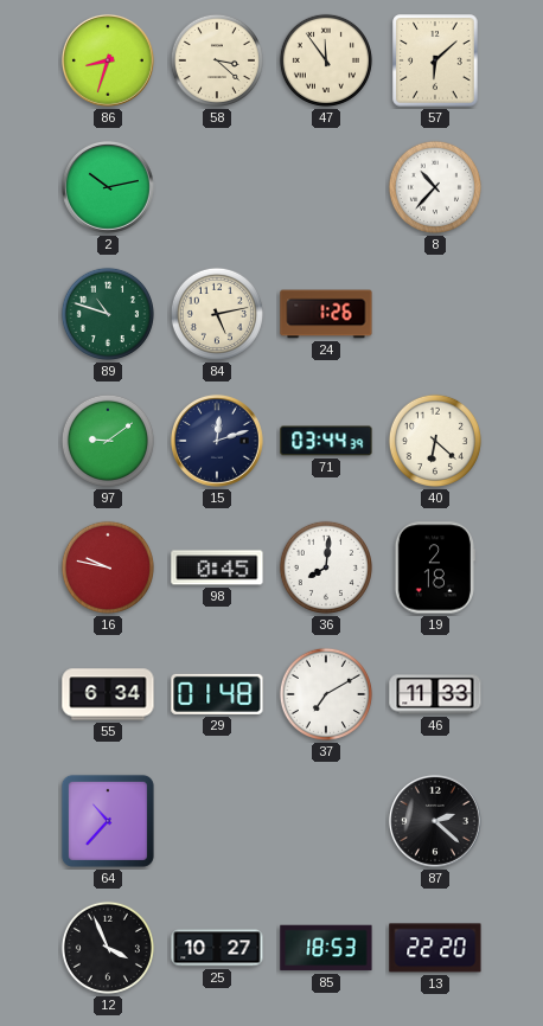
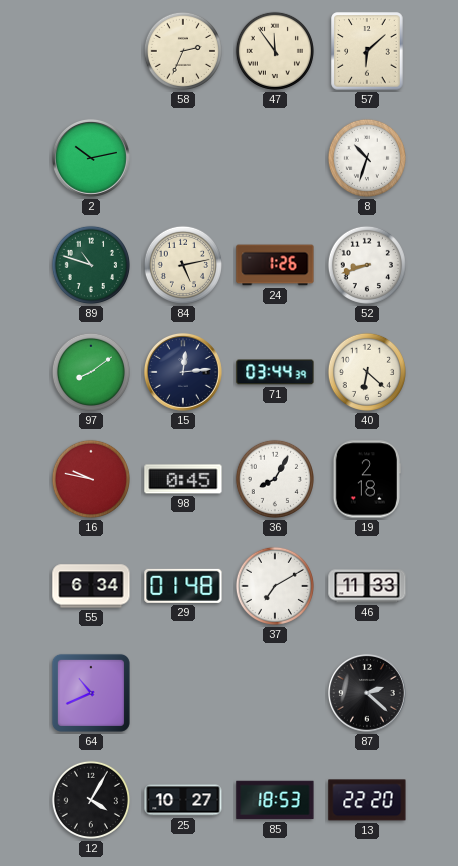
86: 8:33 -> none
58: 3:22 -> 2:34
8: 10:37 -> 10:33
52: none -> 8:42
97: 9:09 -> 8:09
15: 12:12 -> 12:14
36: 8:01 -> 8:05
64: 10:37 -> 10:41
12: 3:56 -> 4:05
